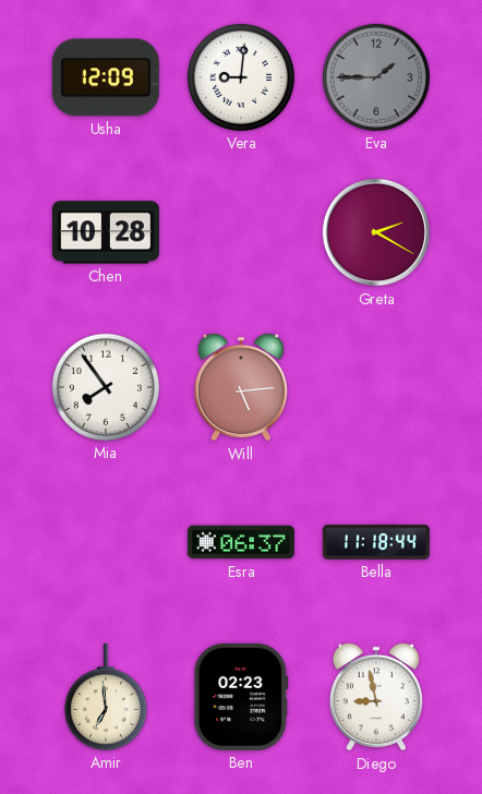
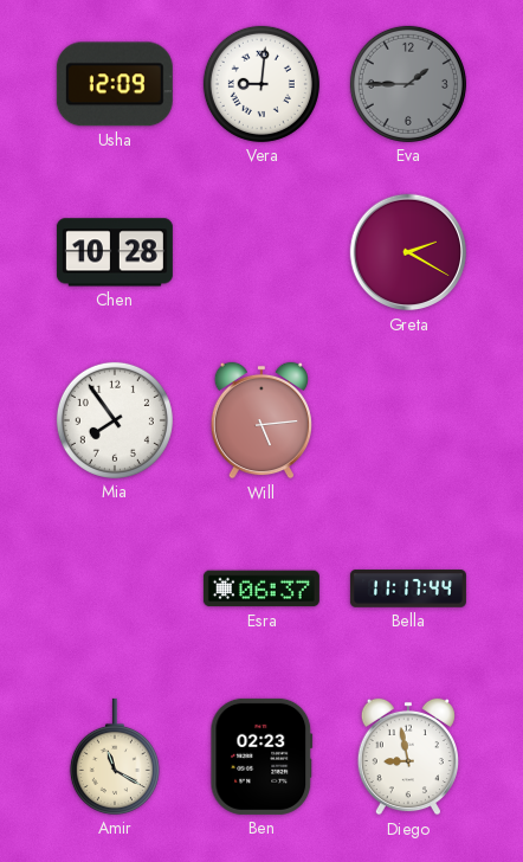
Bella: 11:18 -> 11:17
Amir: 6:59 -> 11:20
